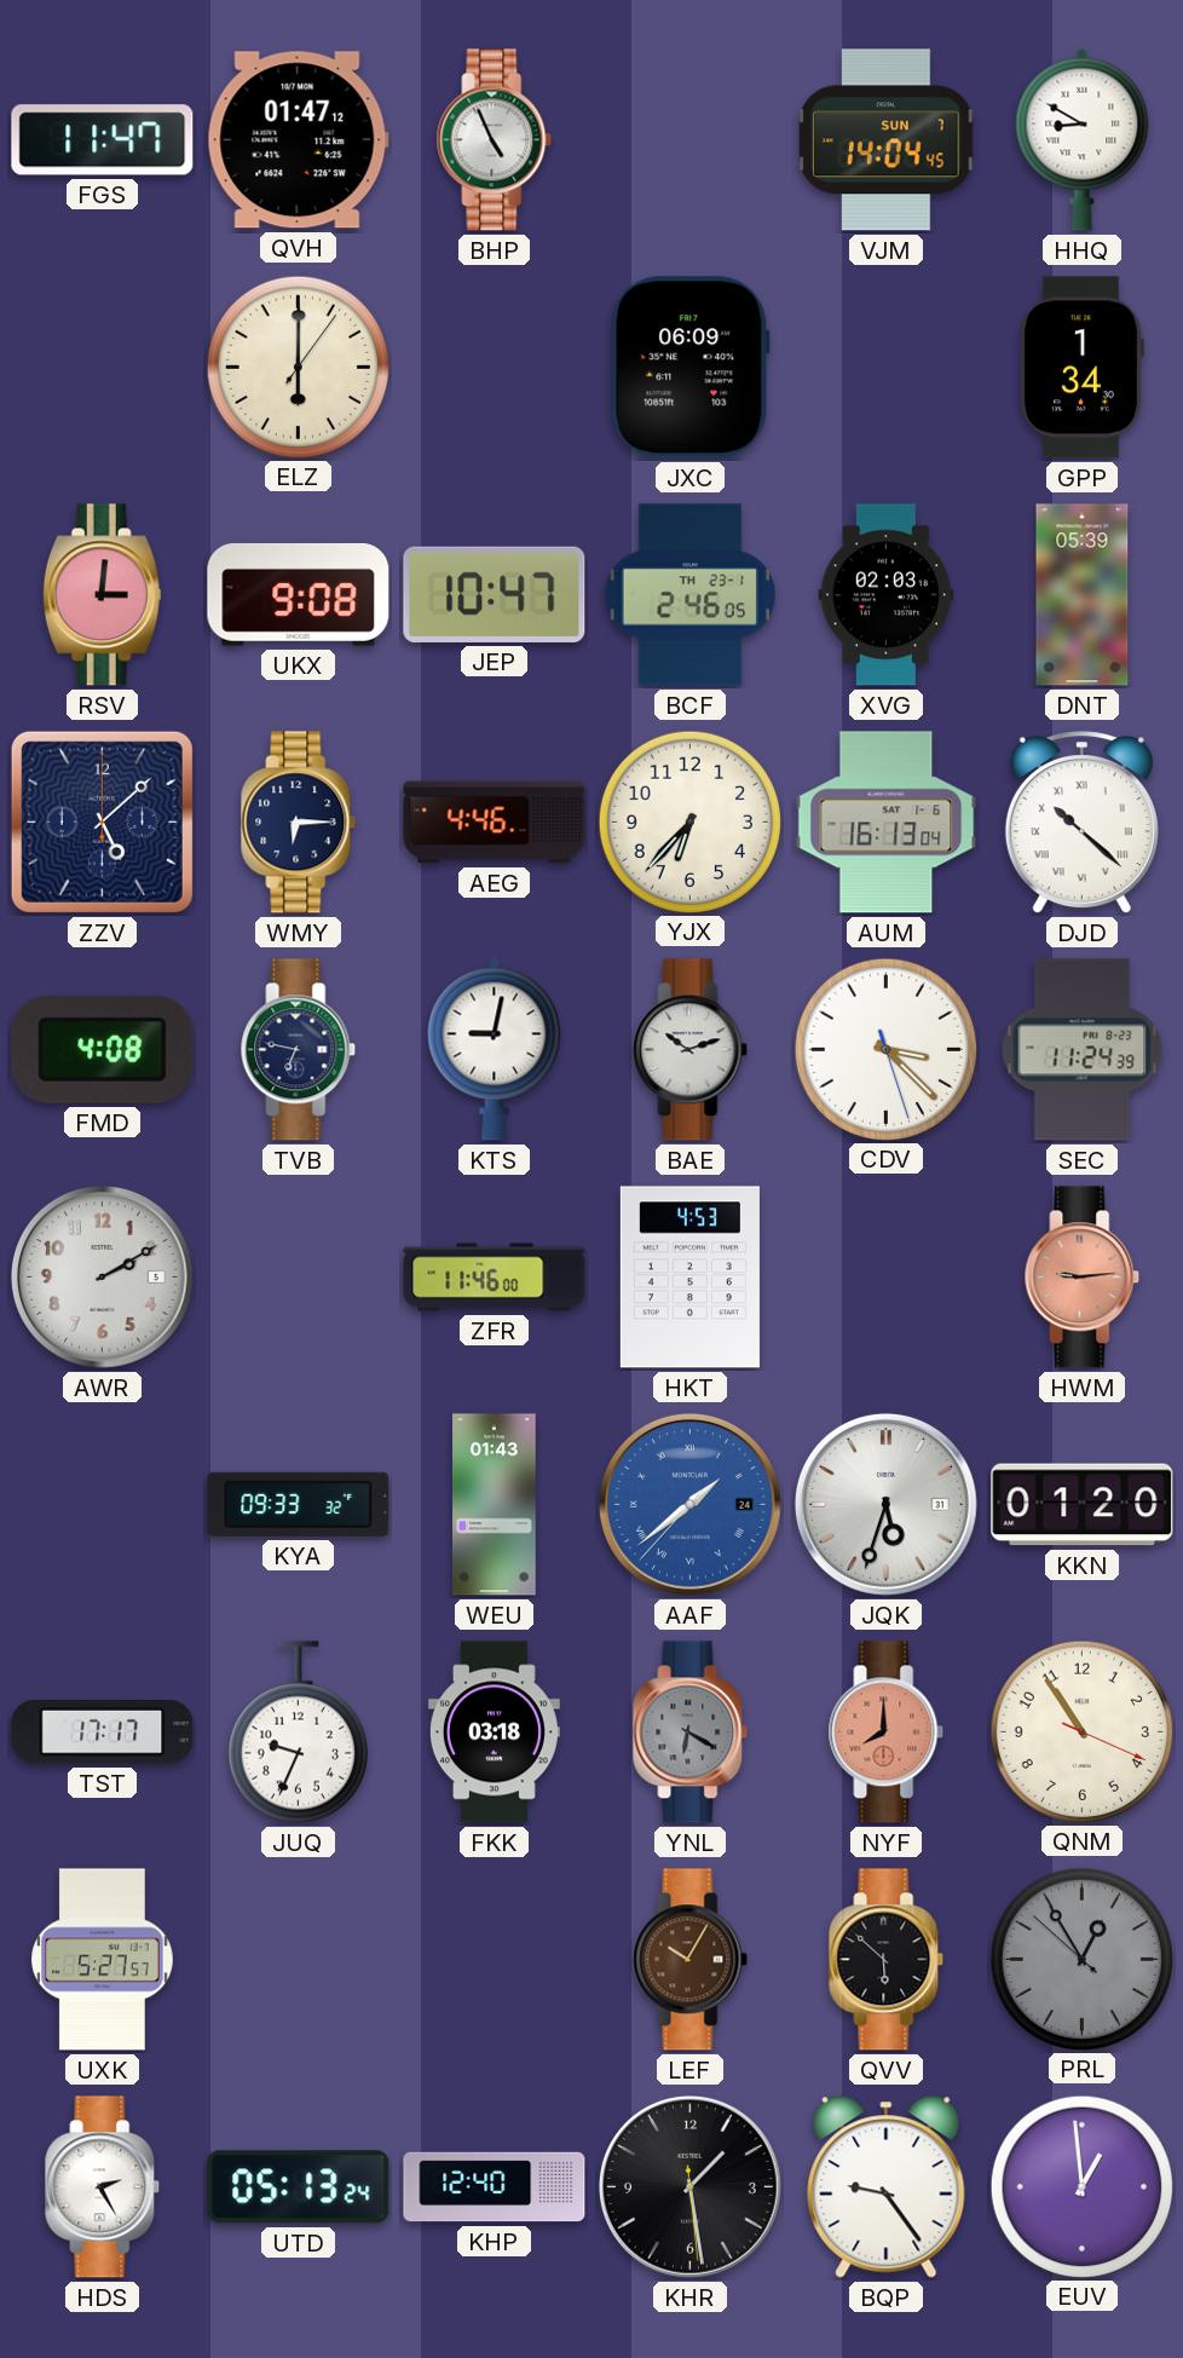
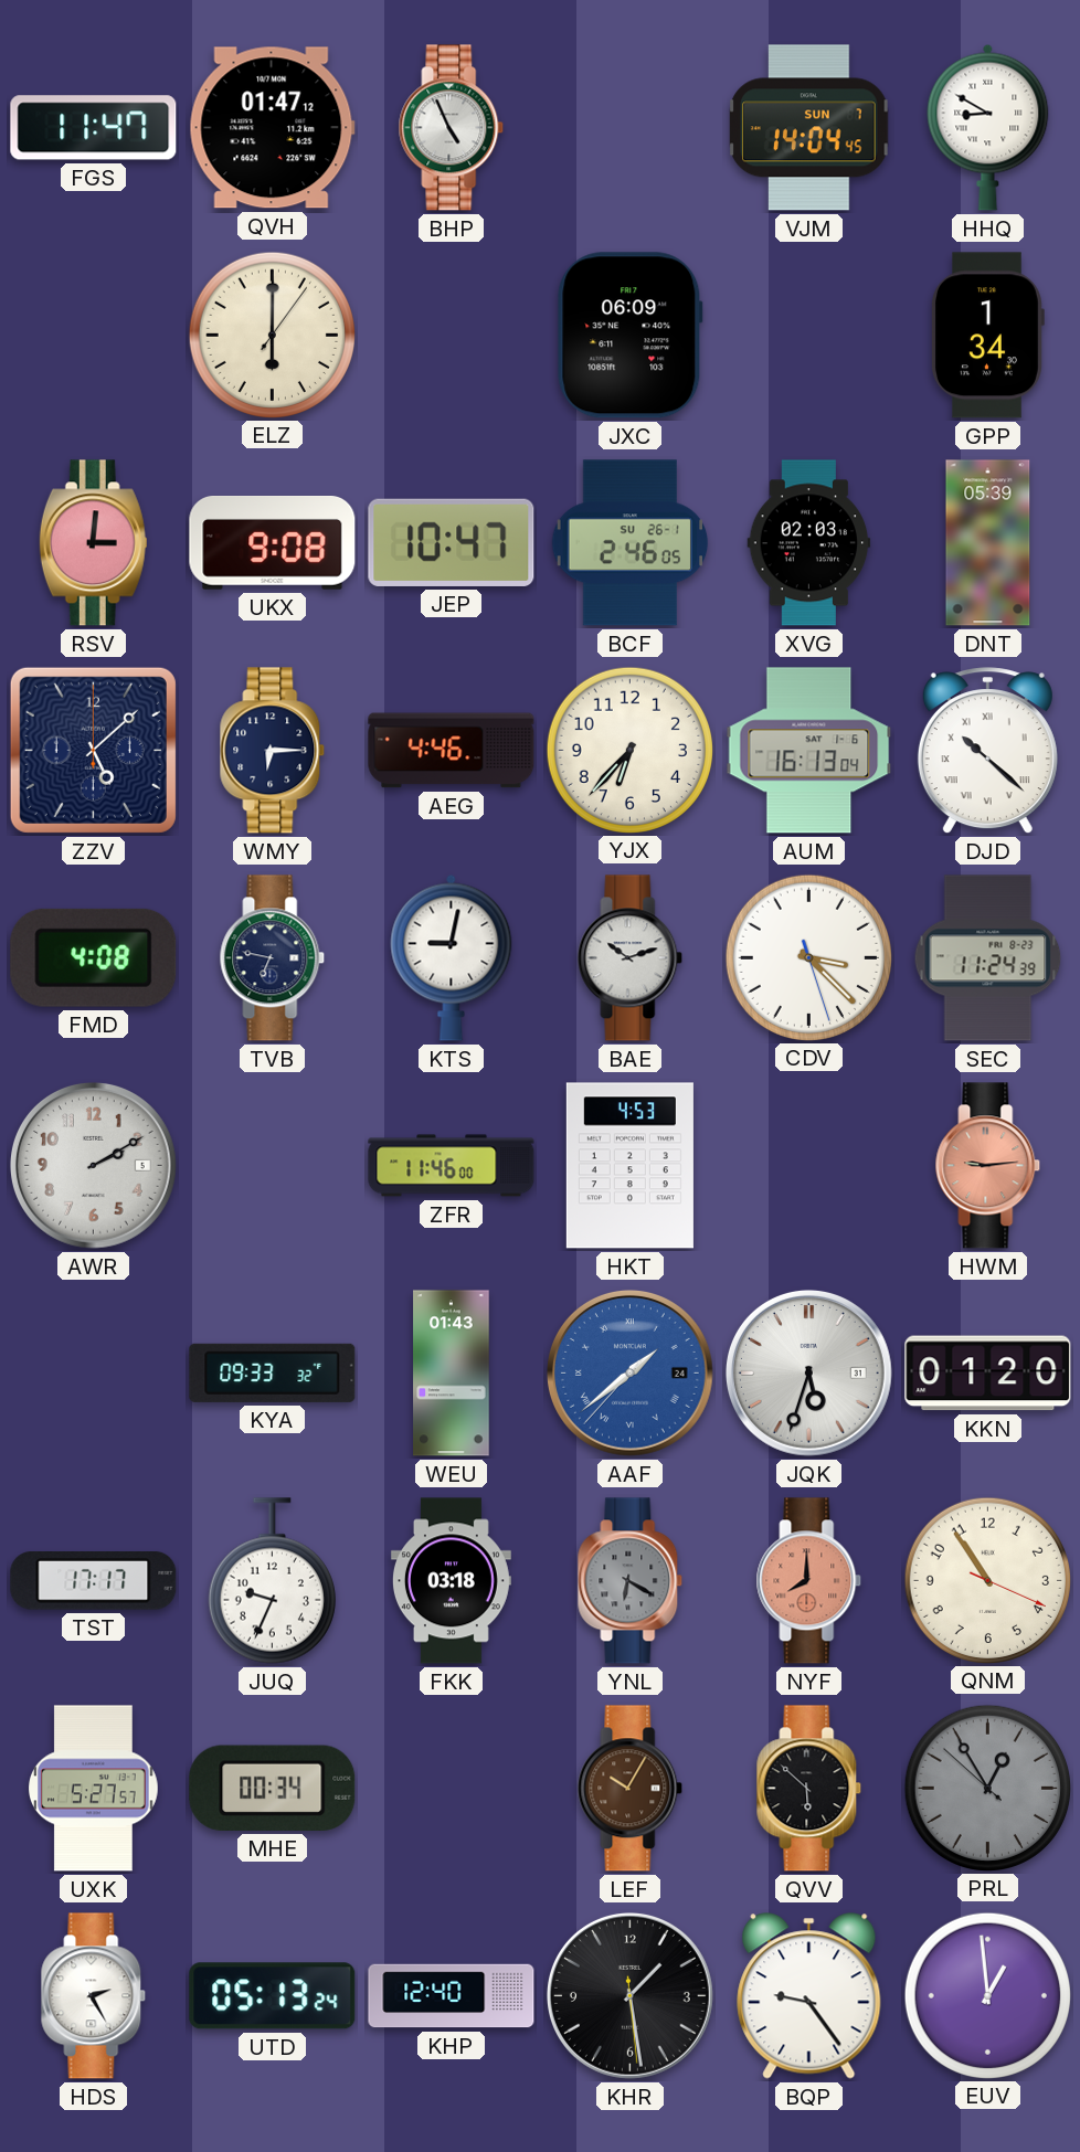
BCF date: TH 23-1 -> SU 26-1
MHE: none -> 00:34
